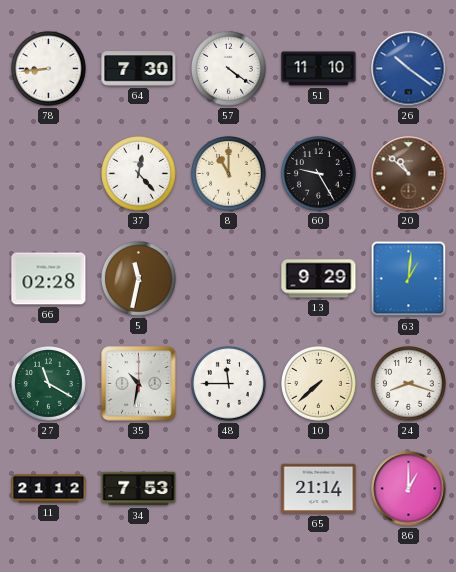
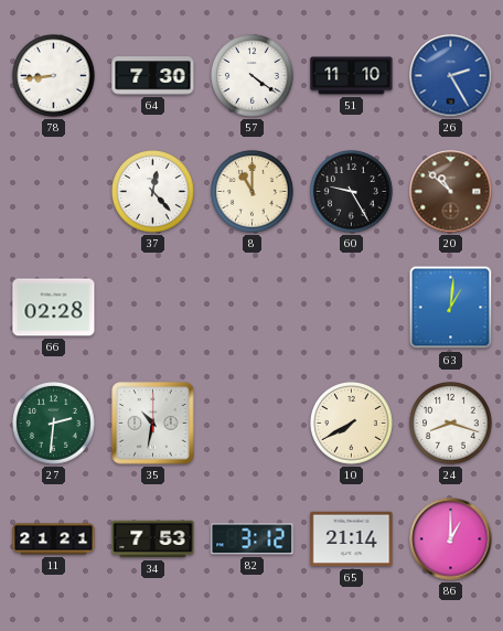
26: 10:21 -> 2:25
5: 11:32 -> none
13: 9:29 -> none
27: 11:20 -> 2:31
48: 11:45 -> none
10: 7:38 -> 7:40
11: 21:12 -> 21:21
82: none -> 3:12
